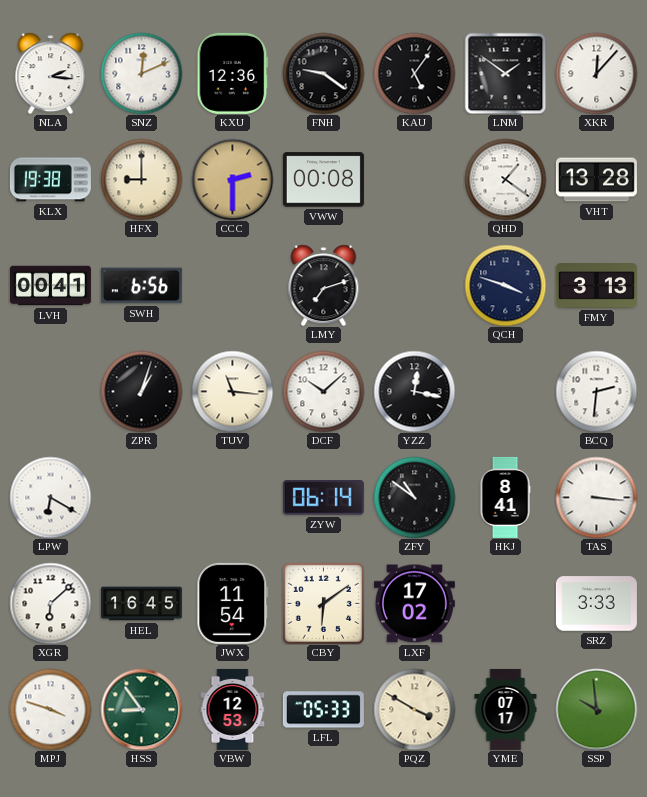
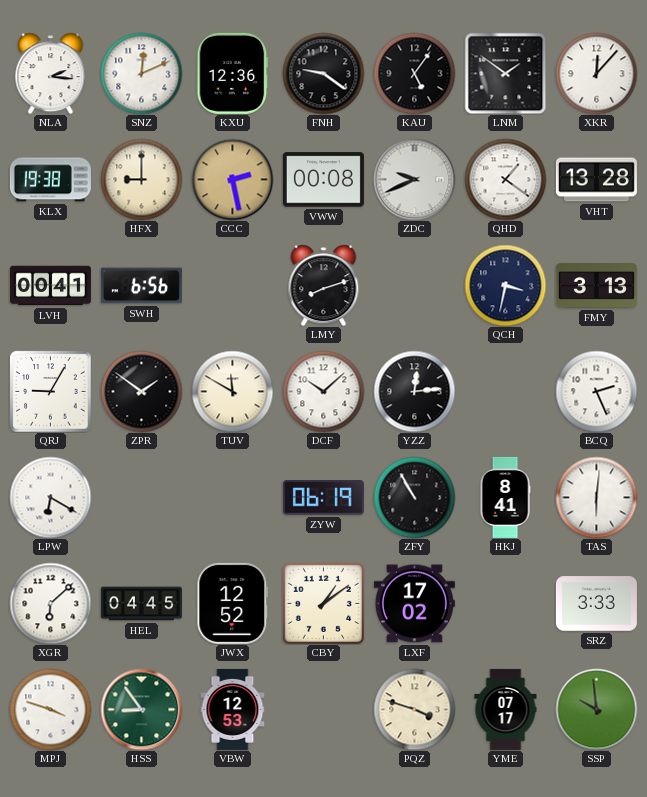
CCC: 2:30 -> 2:28
ZDC: none -> 9:41
LMY: 7:12 -> 8:12
QCH: 3:48 -> 3:32
QRJ: none -> 9:05
ZPR: 1:03 -> 1:51
TUV: 11:16 -> 11:50
YZZ: 12:17 -> 12:14
BCQ: 2:31 -> 2:26
ZYW: 06:14 -> 06:19
ZFY: 10:51 -> 10:55
TAS: 3:16 -> 6:01
HEL: 16:45 -> 04:45
JWX: 11:54 -> 12:52
CBY: 6:09 -> 1:09
LFL: 05:33 -> none
PQZ: 3:50 -> 3:48
